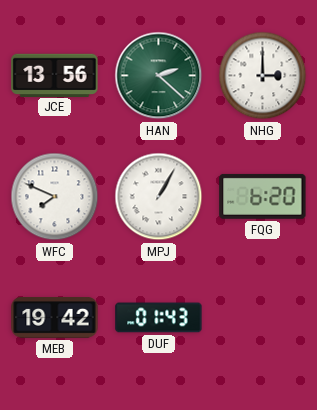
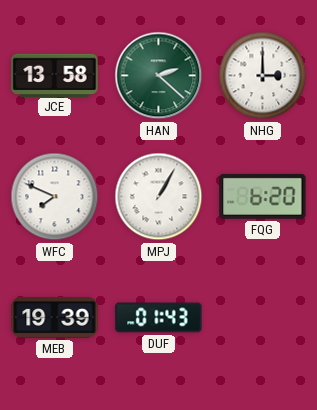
JCE: 13:56 -> 13:58
MEB: 19:42 -> 19:39
